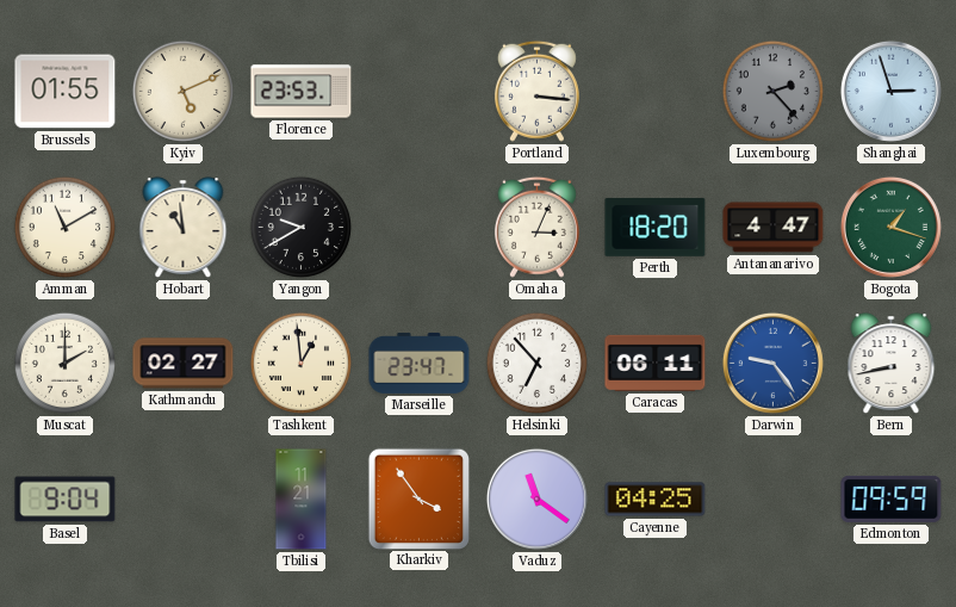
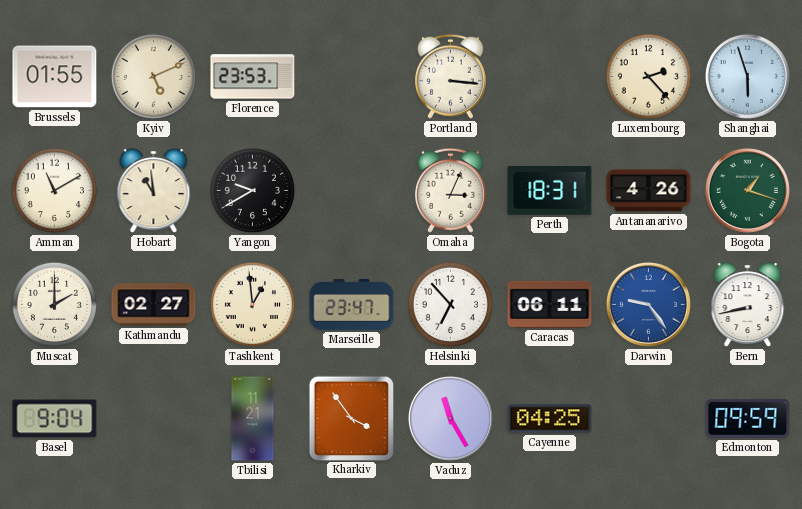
Luxembourg dial: grey -> cream
Shanghai: 2:57 -> 5:57
Perth: 18:20 -> 18:31
Antananarivo: 4:47 -> 4:26
Vaduz: 11:21 -> 11:25
